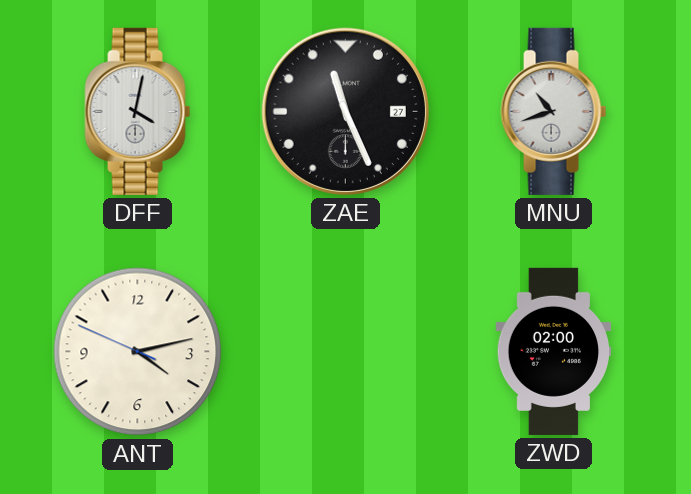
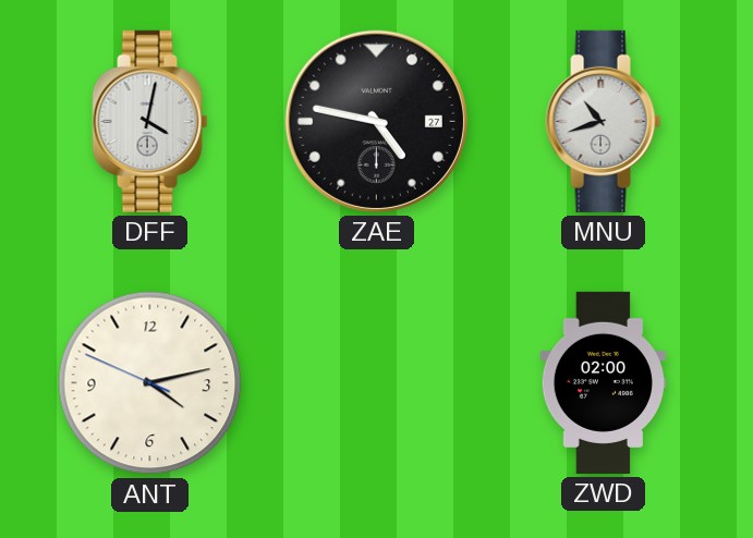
ZAE: 11:26 -> 4:47
